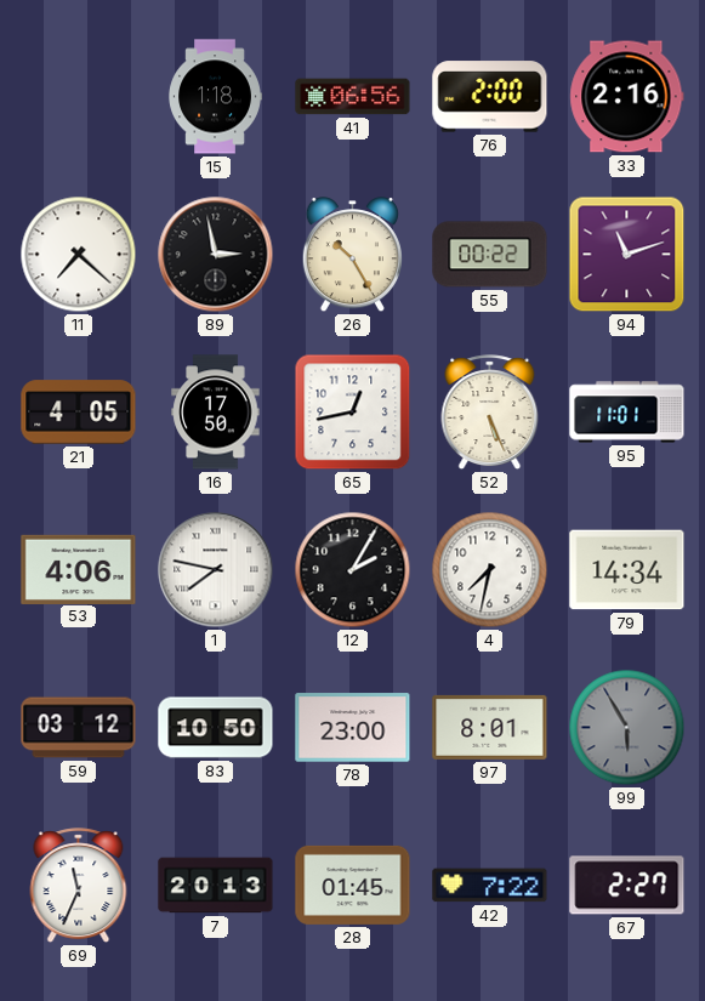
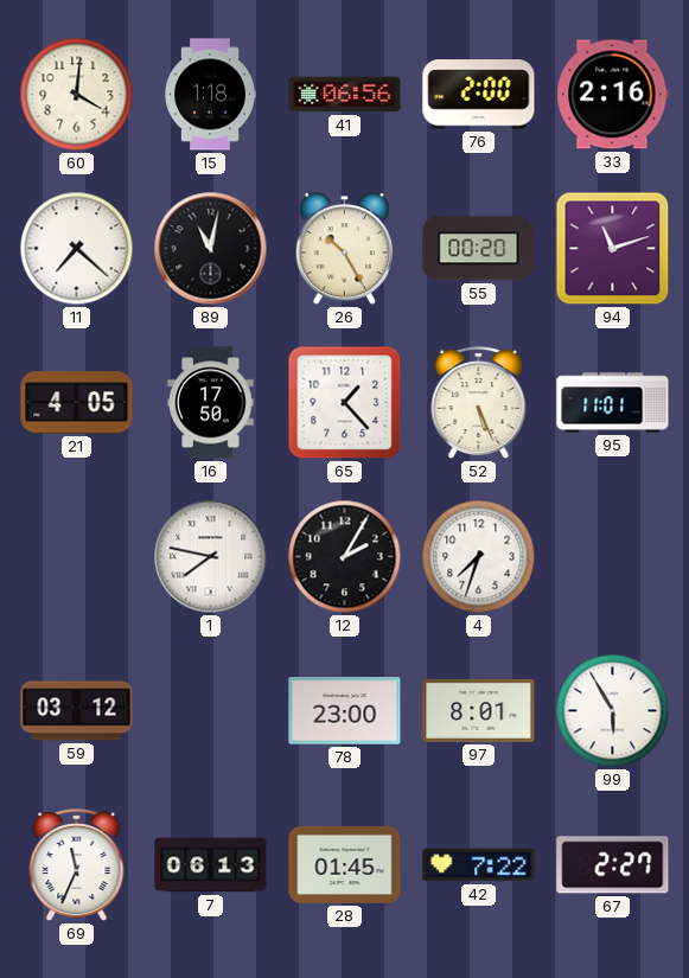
60: none -> 4:01
89: 2:58 -> 11:02
55: 00:22 -> 00:20
65: 12:43 -> 1:23
53: 4:06 -> none
4: 7:32 -> 7:33
79: 14:34 -> none
83: 10:50 -> none
99 dial: grey -> white
7: 20:13 -> 06:13
